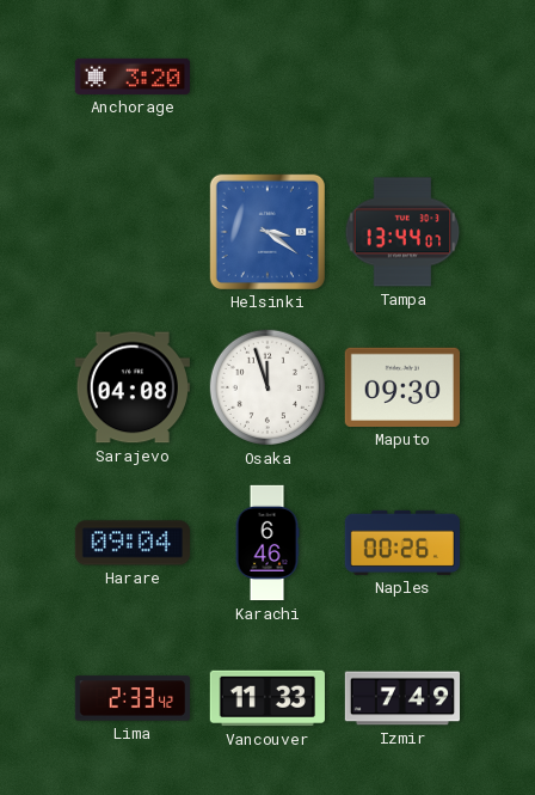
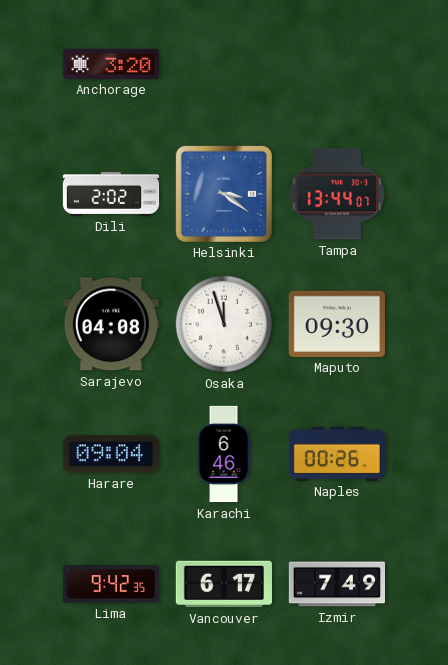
Dili: none -> 2:02
Lima: 2:33 -> 9:42
Vancouver: 11:33 -> 6:17
